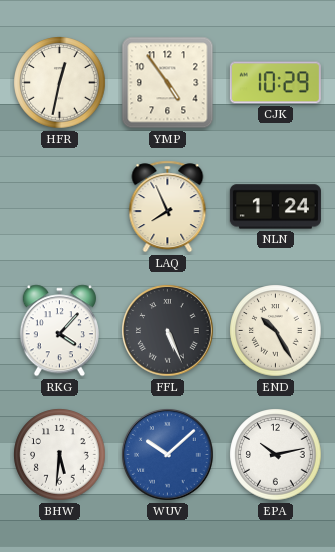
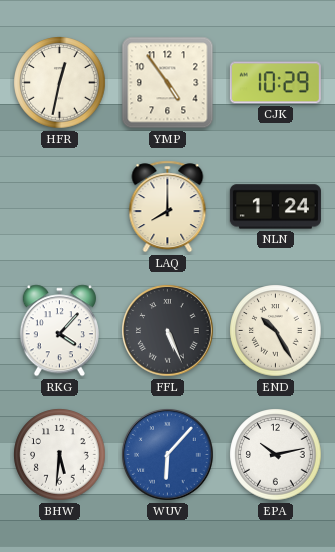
LAQ: 7:56 -> 8:00
WUV: 10:08 -> 6:07
